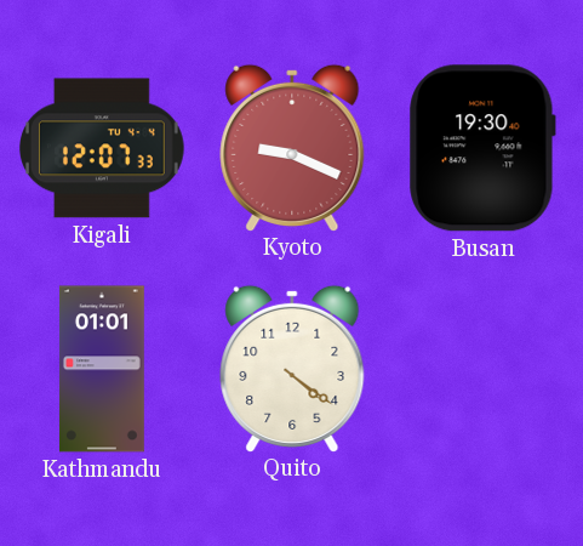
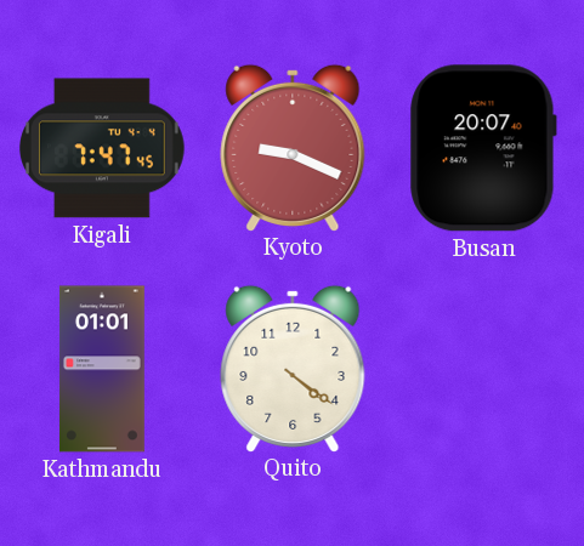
Kigali: 12:07 -> 7:47
Busan: 19:30 -> 20:07
